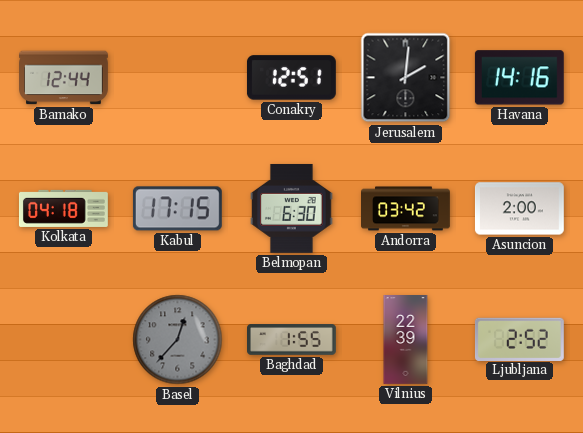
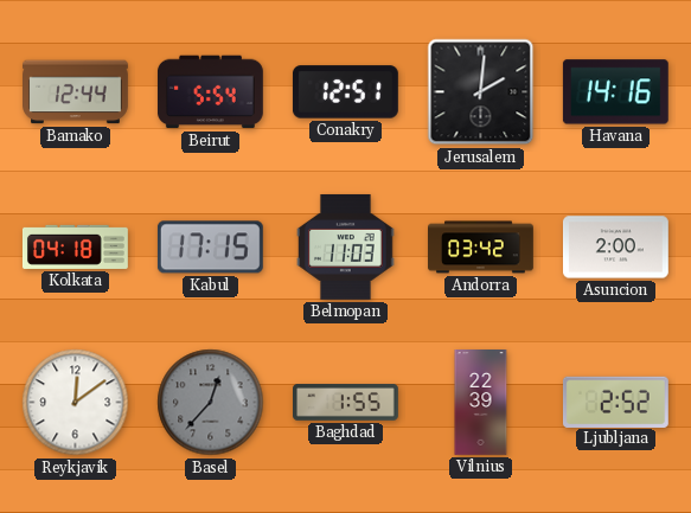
Beirut: none -> 5:54
Belmopan: 6:30 -> 11:03
Reykjavik: none -> 12:09
